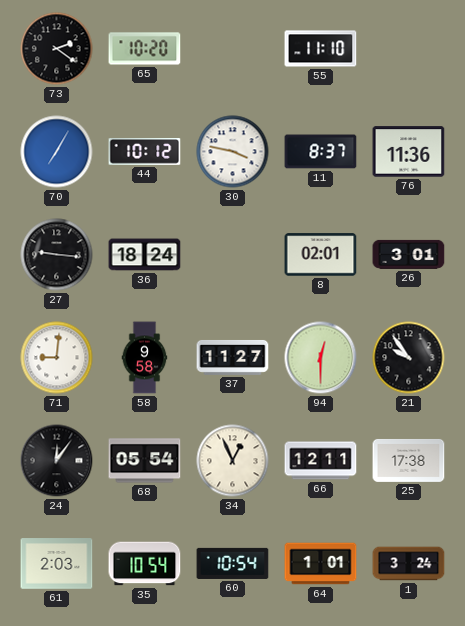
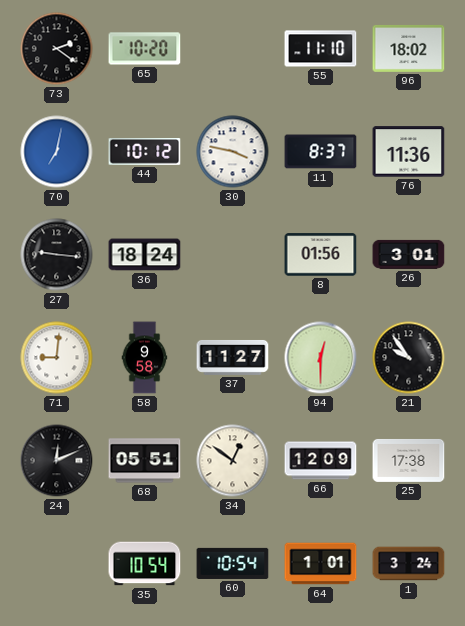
96: none -> 18:02
70: 7:05 -> 7:02
8: 02:01 -> 01:56
24: 12:06 -> 12:11
68: 05:54 -> 05:51
34: 12:56 -> 12:51
66: 12:11 -> 12:09
61: 2:03 -> none
